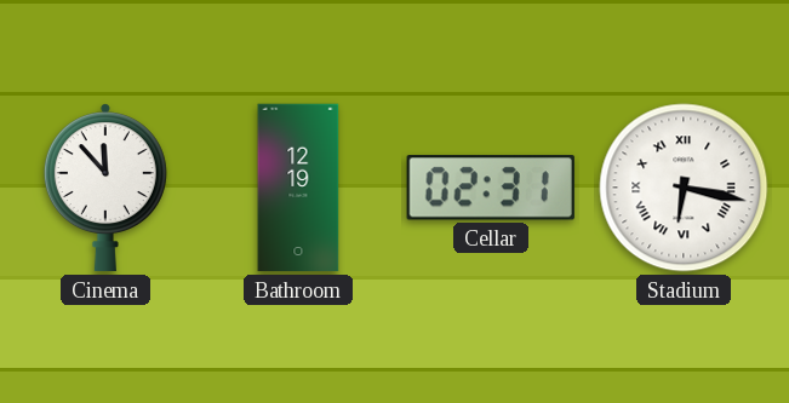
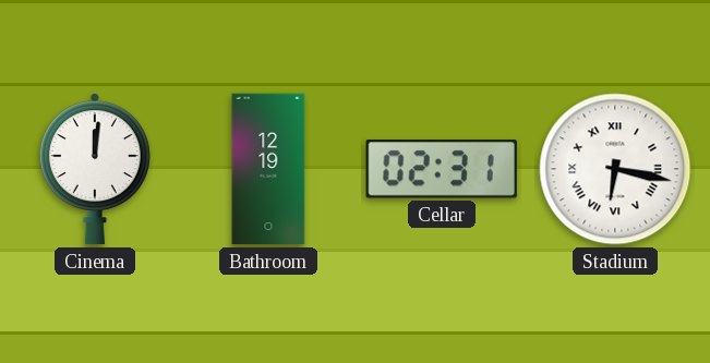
Cinema: 11:53 -> 12:01
